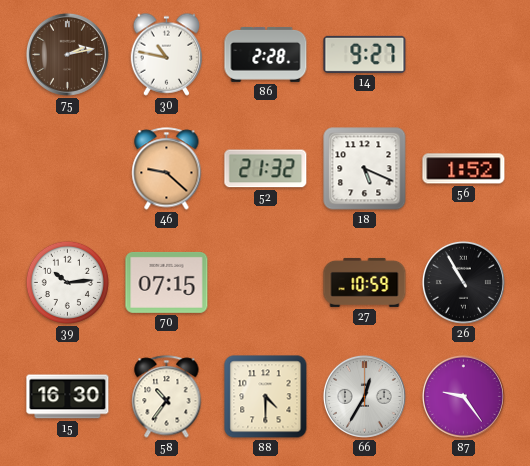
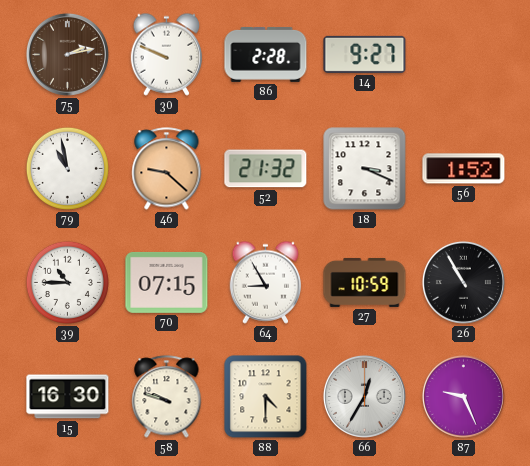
30: 10:47 -> 9:49
79: none -> 10:58
18: 5:19 -> 3:19
39: 10:14 -> 10:45
64: none -> 8:55
58: 10:36 -> 9:48
87: 9:24 -> 9:26
